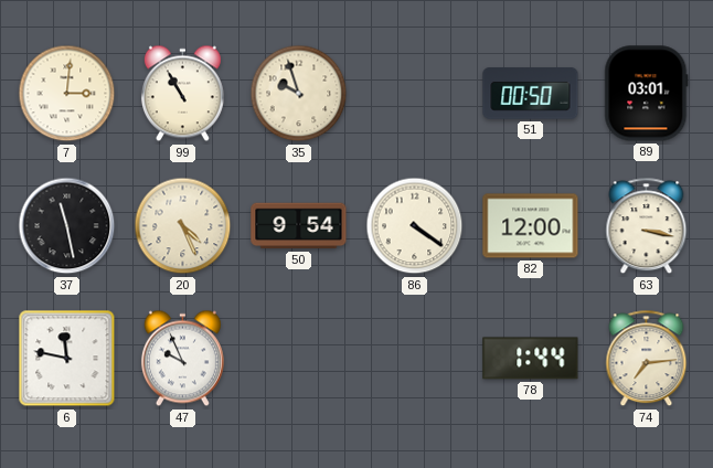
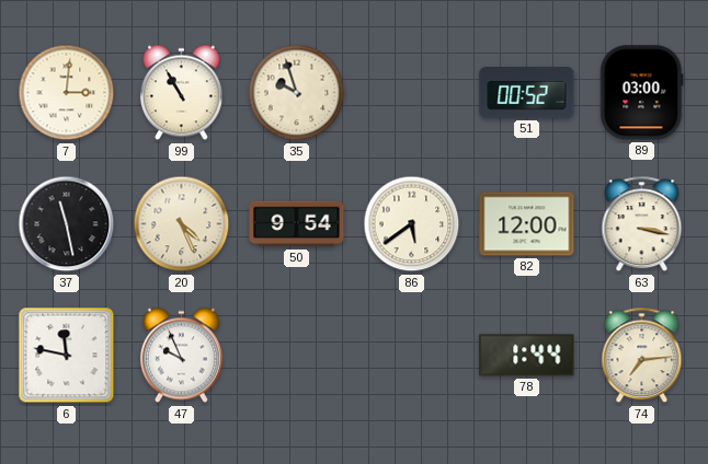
51: 00:50 -> 00:52
89: 03:01 -> 03:00
86: 4:21 -> 5:39
